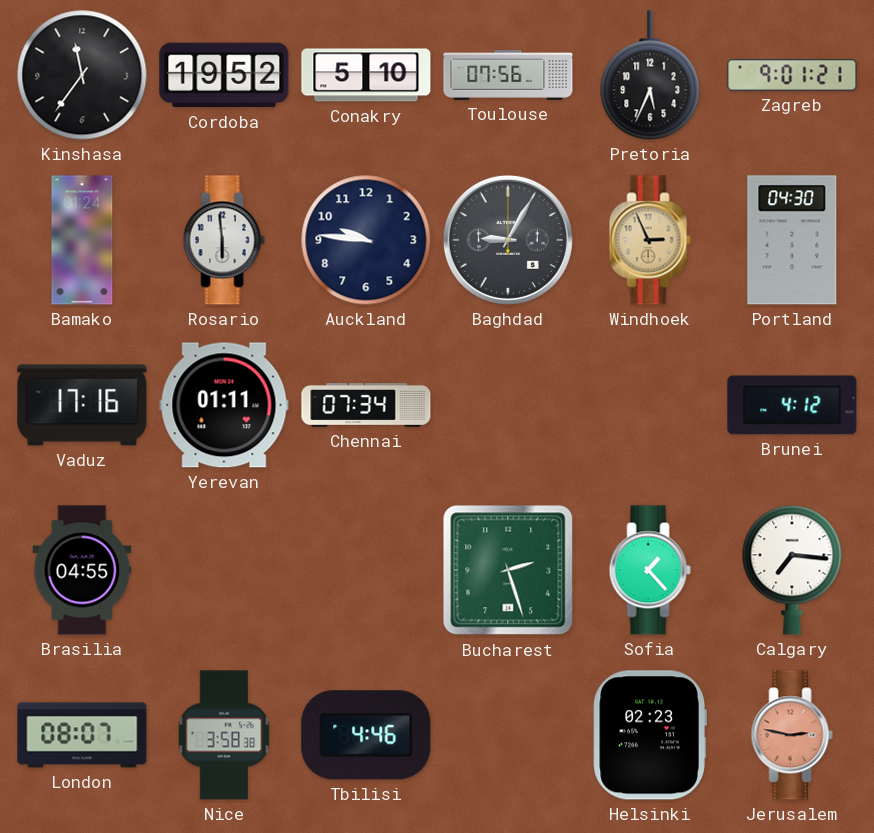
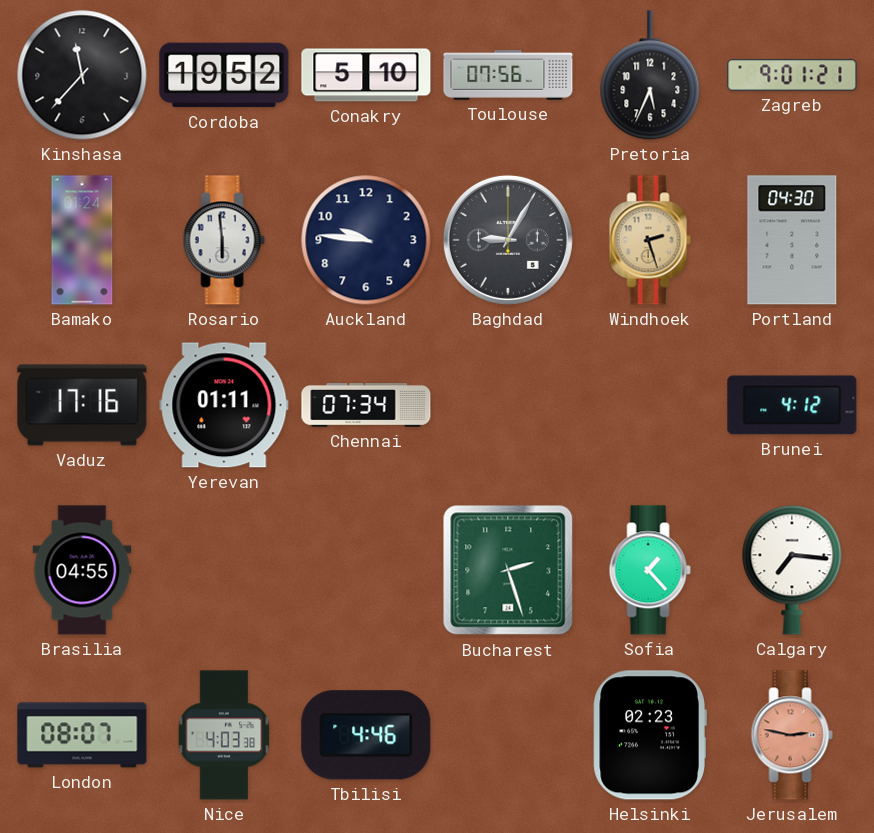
Kinshasa: 11:36 -> 11:37
Windhoek: 2:56 -> 2:27
Nice: 3:58 -> 4:03
